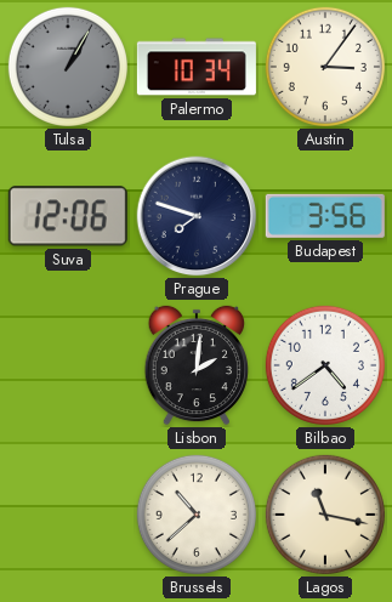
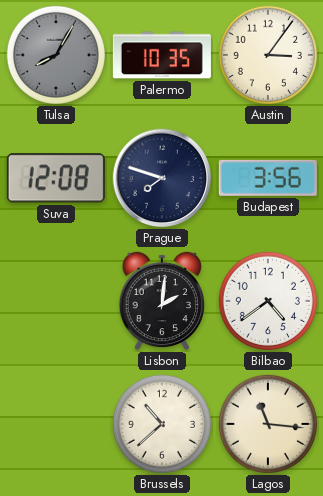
Tulsa: 1:05 -> 8:05
Palermo: 10:34 -> 10:35
Suva: 12:06 -> 12:08
Lagos: 11:17 -> 11:16
